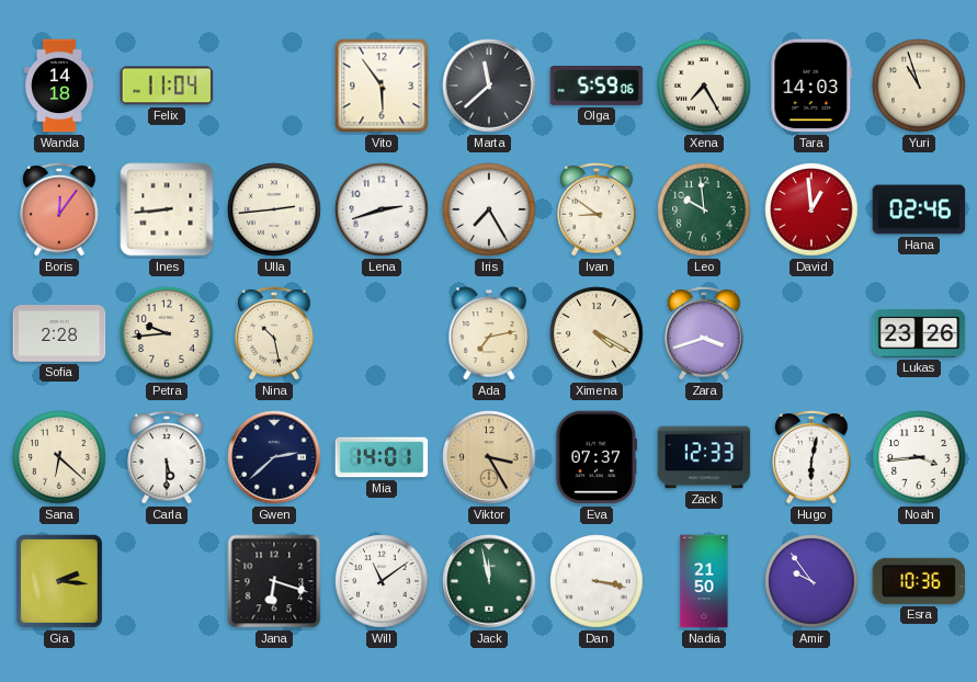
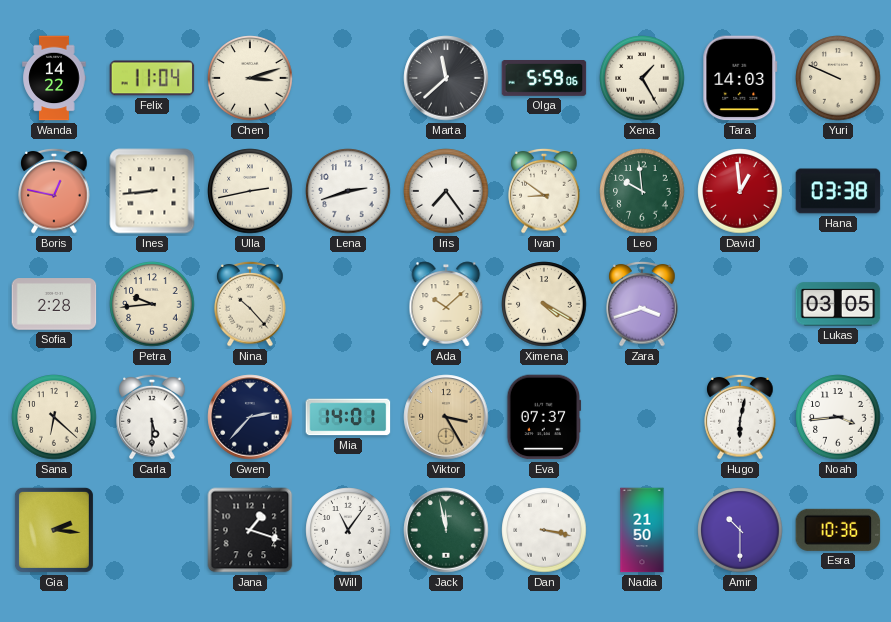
Wanda: 14:18 -> 14:22
Chen: none -> 3:12
Vito: 5:54 -> none
Xena: 7:25 -> 1:25
Yuri: 10:57 -> 9:49
Boris: 12:06 -> 12:47
Ulla: 2:44 -> 2:43
Iris: 7:25 -> 7:24
Hana: 02:46 -> 03:38
Nina: 10:28 -> 10:23
Ada: 7:13 -> 10:08
Lukas: 23:26 -> 03:05
Gwen: 2:38 -> 2:37
Zack: 12:33 -> none
Jana: 6:18 -> 1:18
Will: 11:09 -> 11:06
Amir: 9:54 -> 10:30
